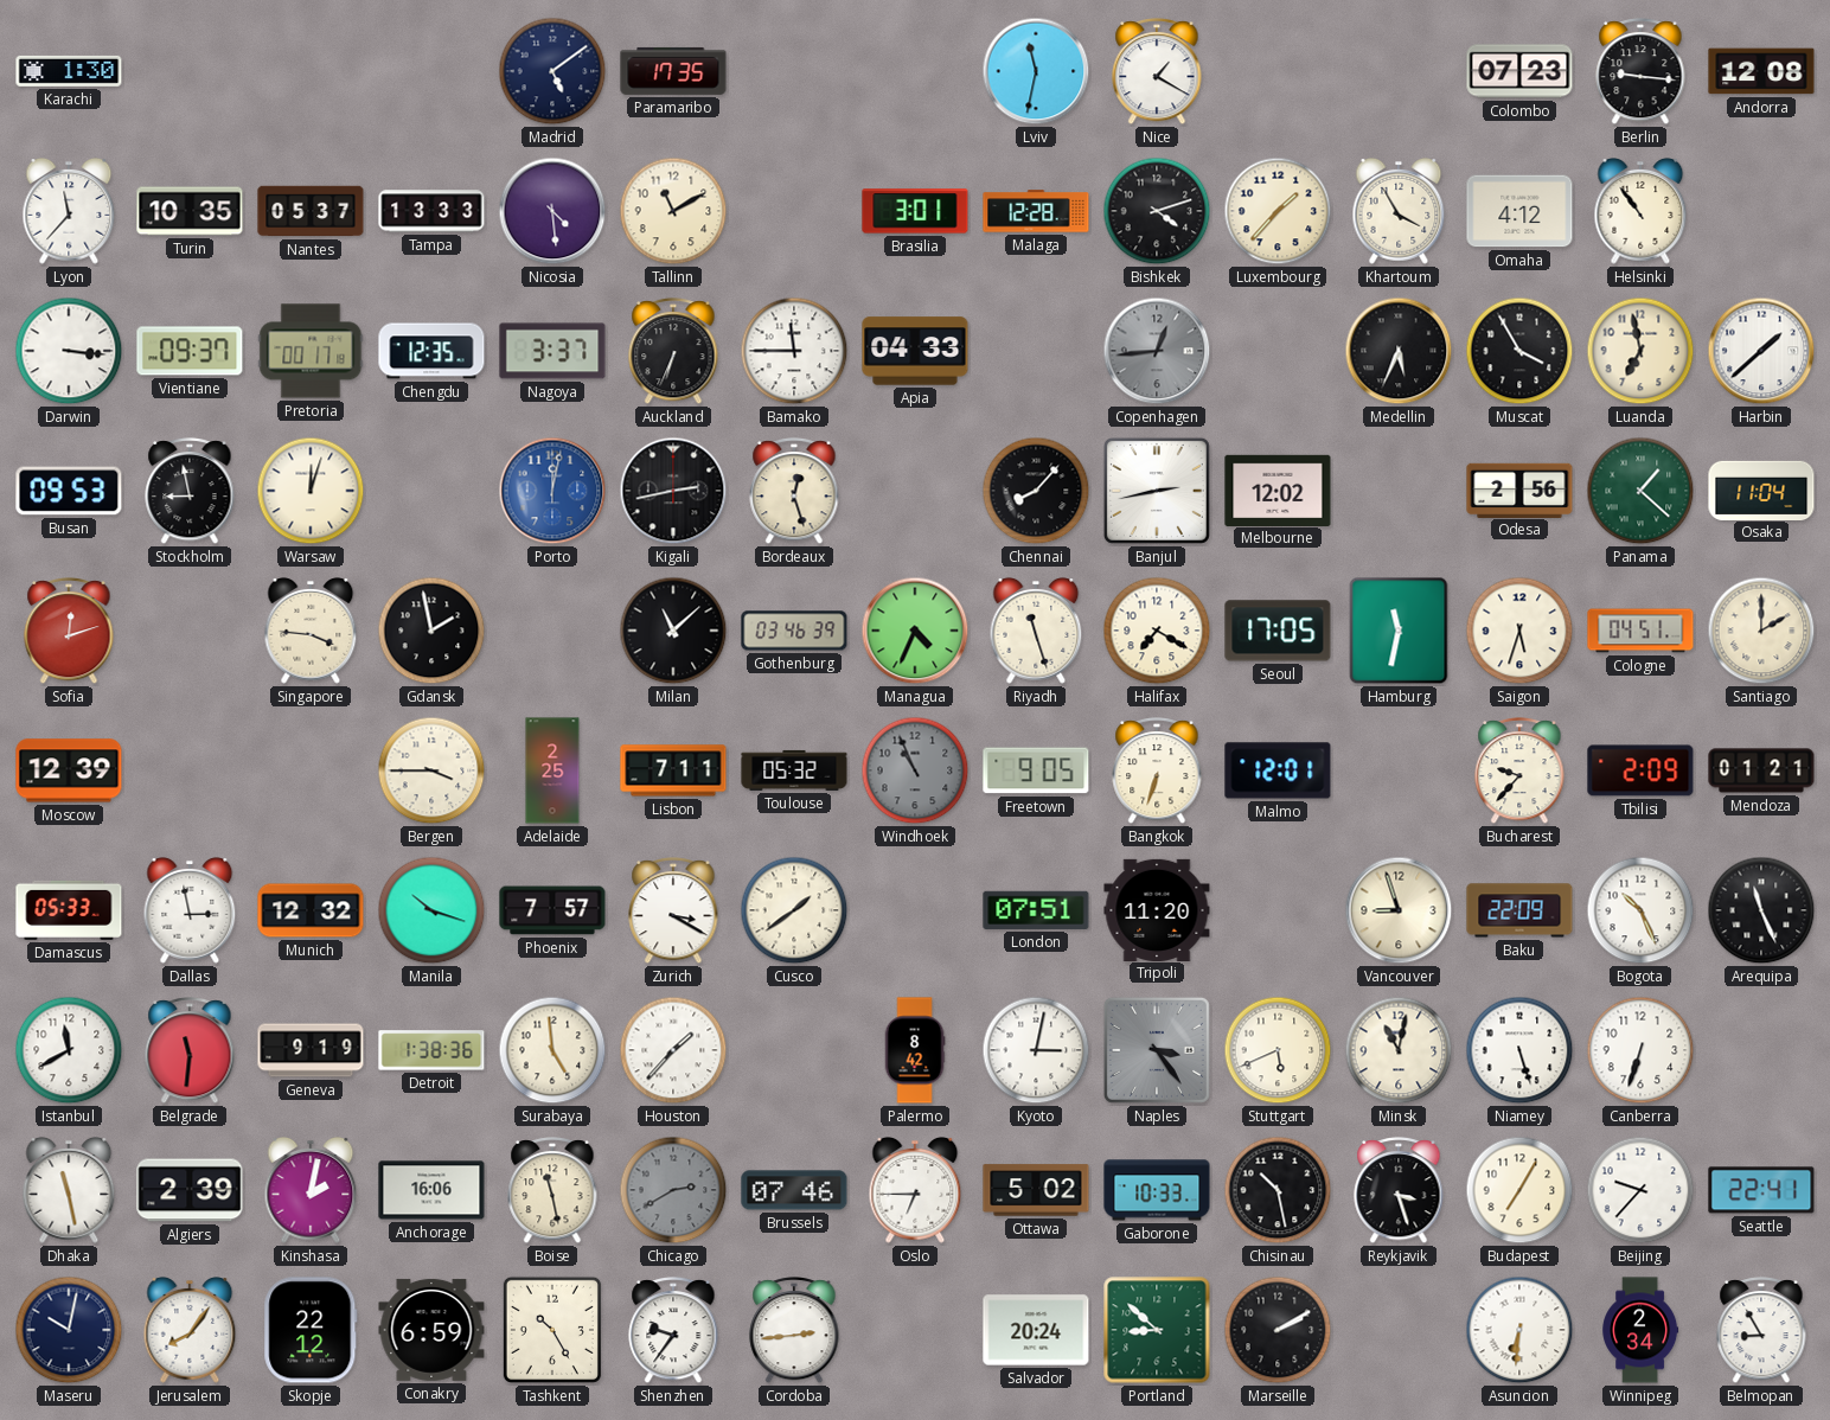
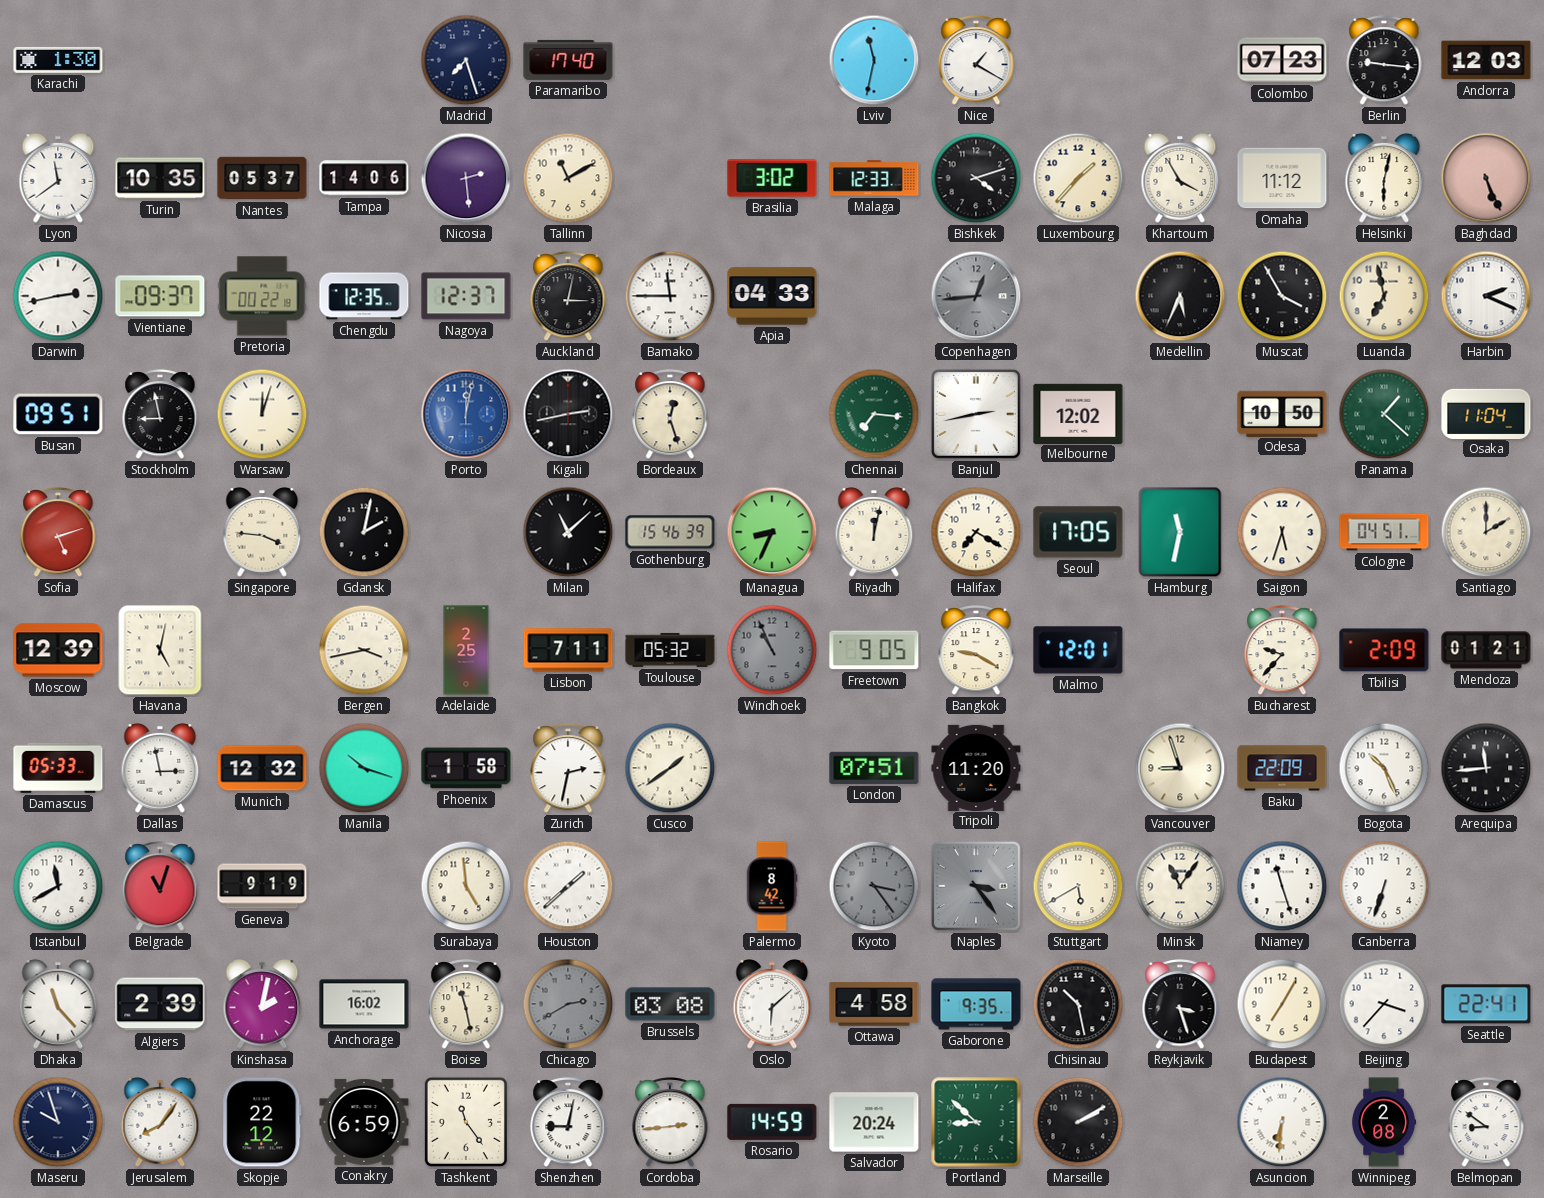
Madrid: 5:09 -> 7:27
Paramaribo: 17:35 -> 17:40
Andorra: 12:08 -> 12:03
Lyon: 11:37 -> 11:39
Tampa: 13:33 -> 14:06
Nicosia: 4:29 -> 2:29
Brasilia: 3:01 -> 3:02
Malaga: 12:28 -> 12:33
Omaha: 4:12 -> 11:12
Helsinki: 10:54 -> 6:02
Baghdad: none -> 5:26
Darwin: 3:16 -> 2:43
Pretoria: 00:17 -> 00:22
Nagoya: 3:37 -> 12:37
Auckland: 6:34 -> 3:02
Harbin: 1:38 -> 2:19
Busan: 09:53 -> 09:51
Chennai: 8:07 -> 7:16
Chennai dial: black -> green
Odesa: 2:56 -> 10:50
Sofia: 12:12 -> 5:12
Gdansk: 1:58 -> 2:02
Gothenburg: 03:46 -> 15:46
Managua: 4:34 -> 8:34
Riyadh: 11:27 -> 12:02
Havana: none -> 5:02
Bergen: 3:45 -> 3:43
Bangkok: 6:33 -> 9:20
Phoenix: 7:57 -> 1:58
Zurich: 3:20 -> 2:32
Arequipa: 11:26 -> 11:44
Belgrade: 11:31 -> 11:03
Detroit: 1:38 -> none
Houston: 1:37 -> 1:38
Kyoto: 3:02 -> 3:24
Kyoto dial: white -> grey
Stuttgart: 5:41 -> 5:40
Minsk: 11:02 -> 11:06
Niamey: 5:27 -> 11:27
Dhaka: 11:28 -> 11:23
Anchorage: 16:06 -> 16:02
Brussels: 07:46 -> 03:08
Oslo: 6:45 -> 6:08
Ottawa: 5:02 -> 4:58
Gaborone: 10:33 -> 9:35
Beijing: 9:37 -> 3:37
Maseru: 10:02 -> 9:57
Tashkent: 10:25 -> 11:24
Shenzhen: 9:36 -> 9:02
Rosario: none -> 14:59
Winnipeg: 2:34 -> 2:08
Belmopan: 8:55 -> 8:51
